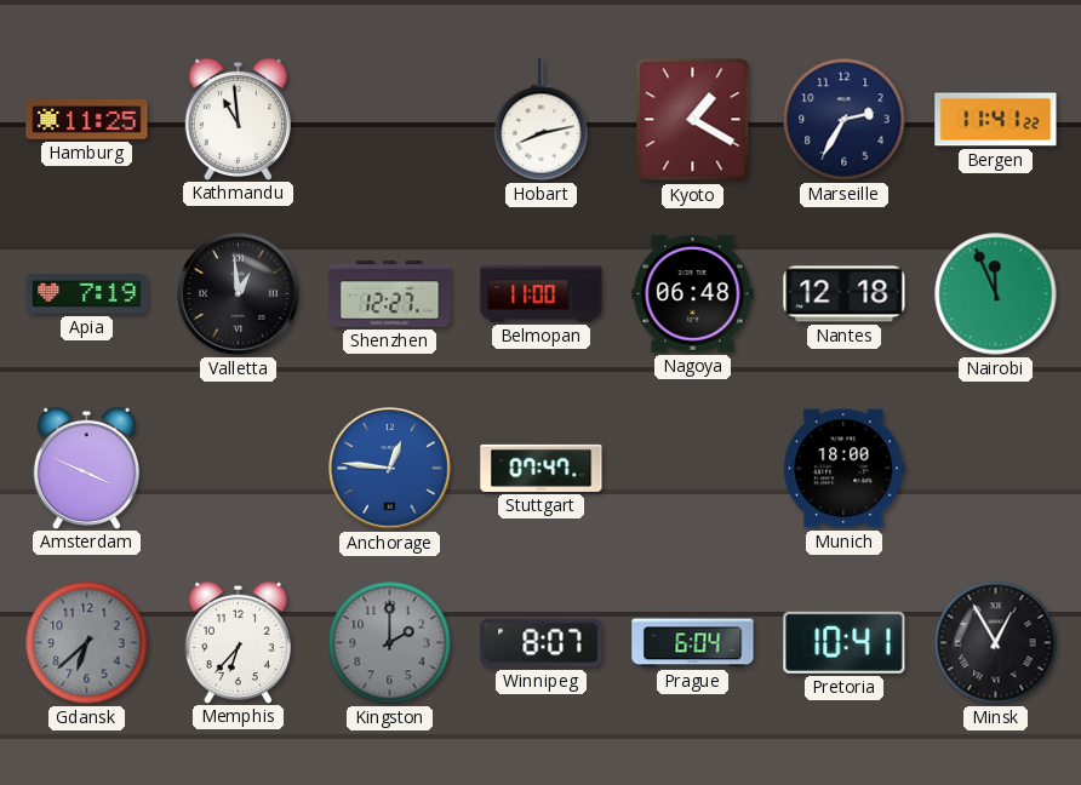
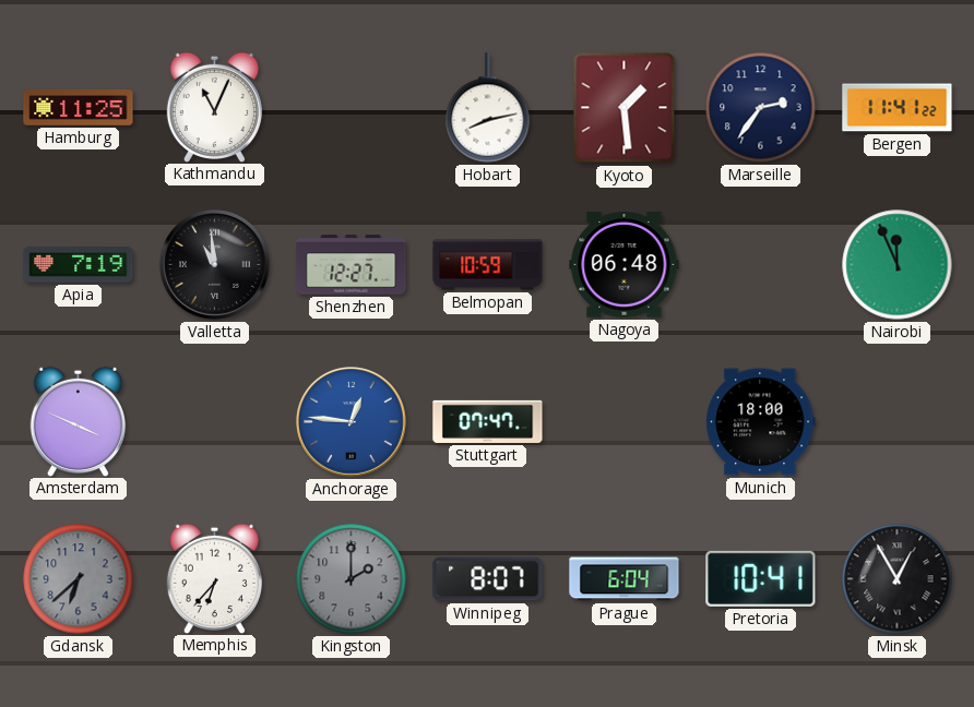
Kathmandu: 10:59 -> 11:04
Kyoto: 1:20 -> 1:29
Marseille: 2:35 -> 2:36
Valletta: 12:59 -> 10:59
Belmopan: 11:00 -> 10:59
Nantes: 12:18 -> none
